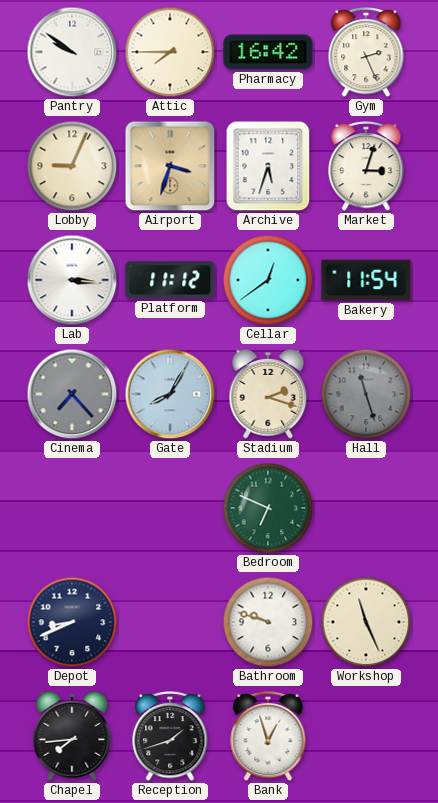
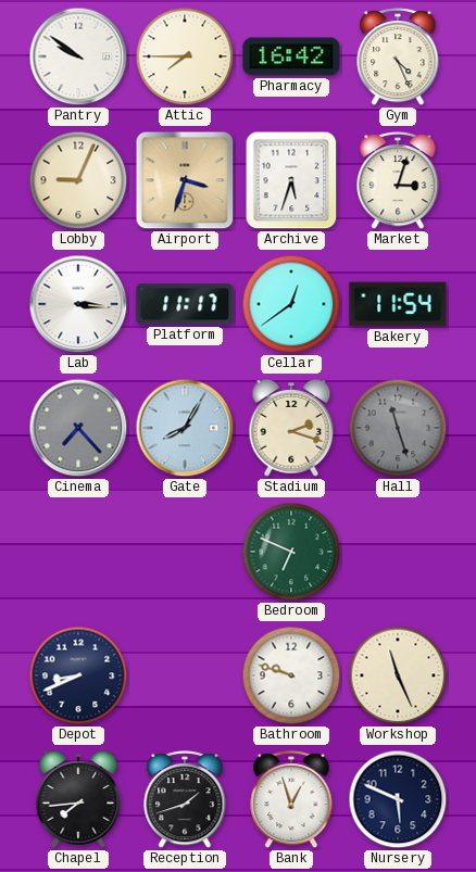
Gym: 2:26 -> 4:26
Platform: 11:12 -> 11:17
Nursery: none -> 5:49
